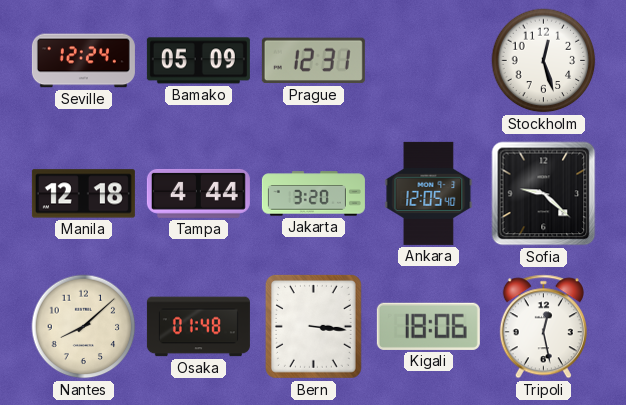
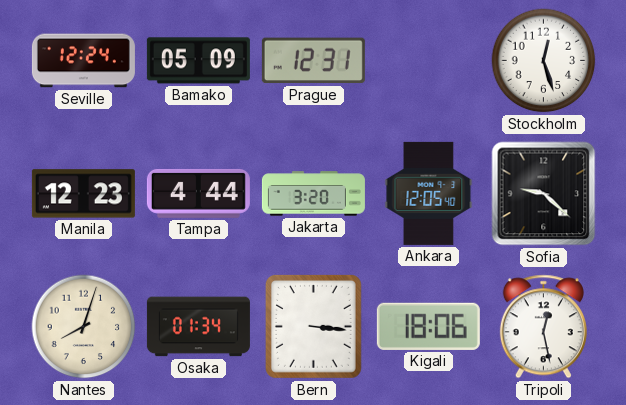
Manila: 12:18 -> 12:23
Nantes: 8:08 -> 8:03
Osaka: 01:48 -> 01:34
